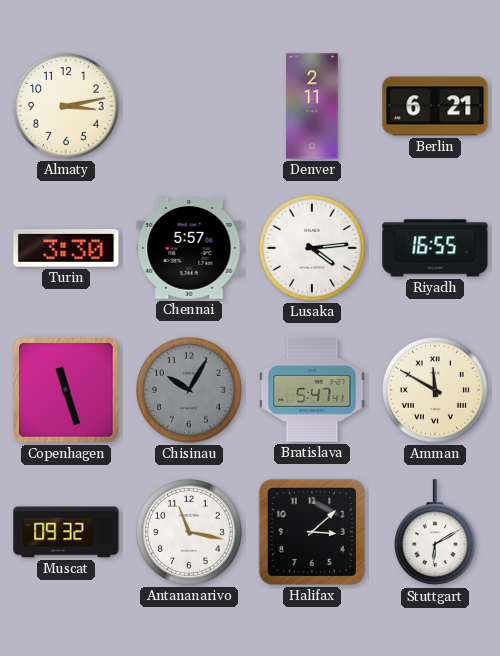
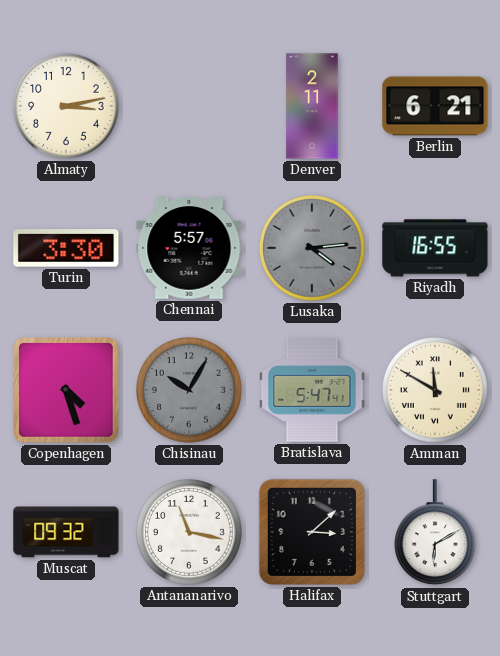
Lusaka dial: white -> grey
Copenhagen: 11:27 -> 4:27
